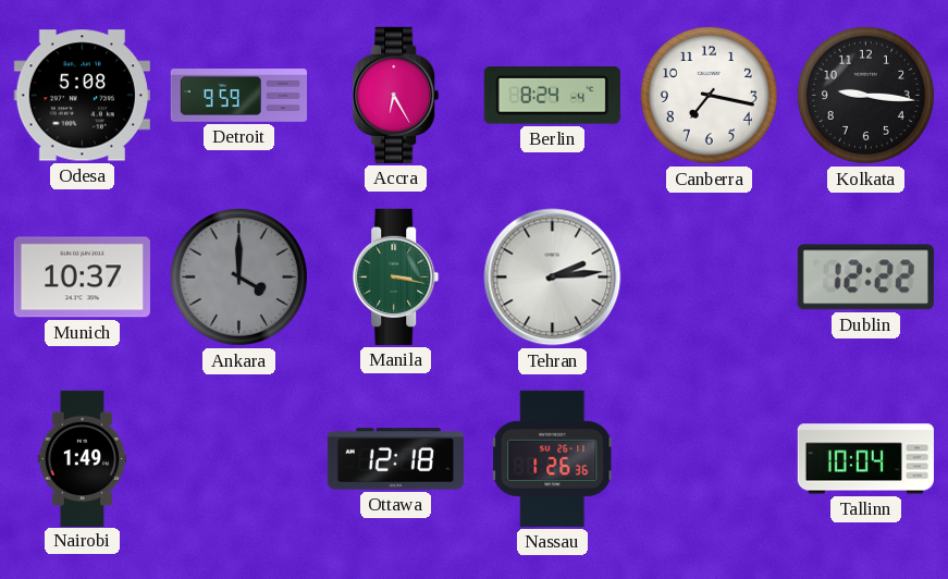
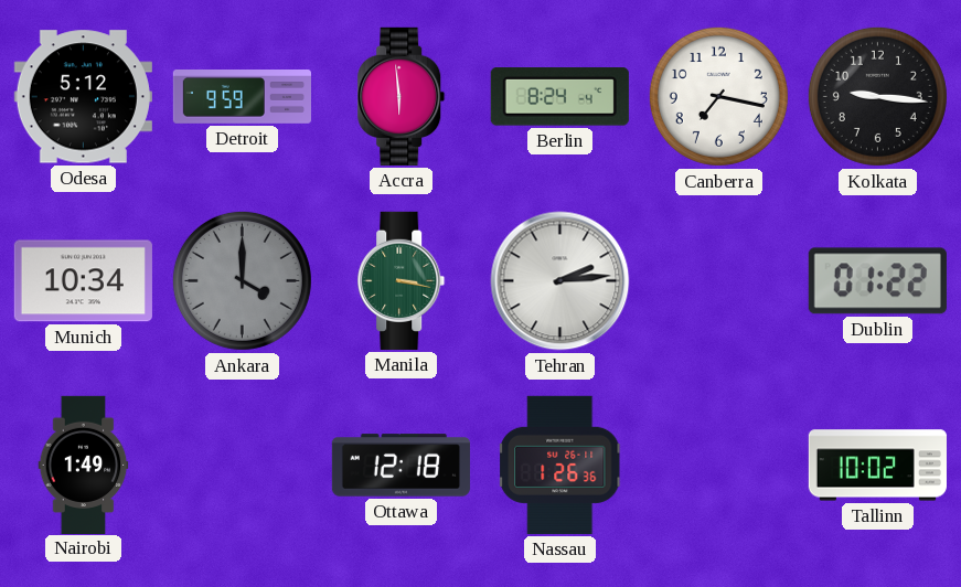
Odesa: 5:08 -> 5:12
Accra: 6:25 -> 5:59
Munich: 10:37 -> 10:34
Dublin: 12:22 -> 01:22
Tallinn: 10:04 -> 10:02
